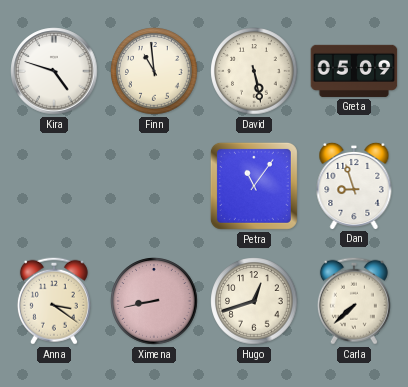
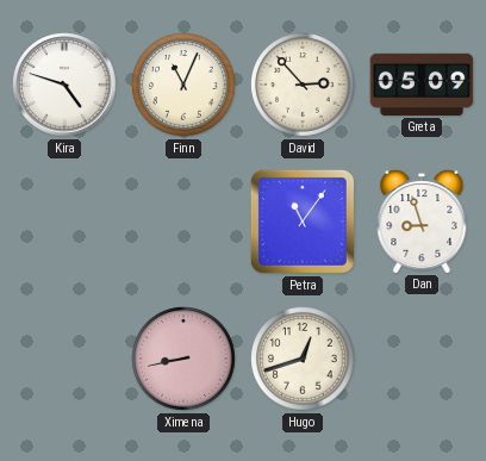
Finn: 10:59 -> 11:04
David: 5:28 -> 2:53
Anna: 3:21 -> none
Carla: 7:38 -> none
